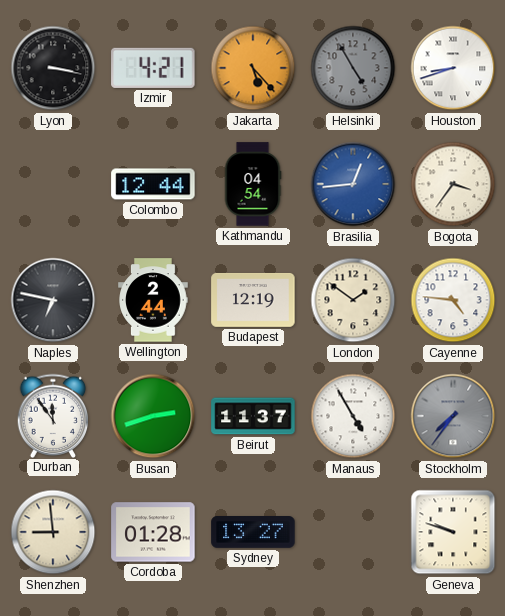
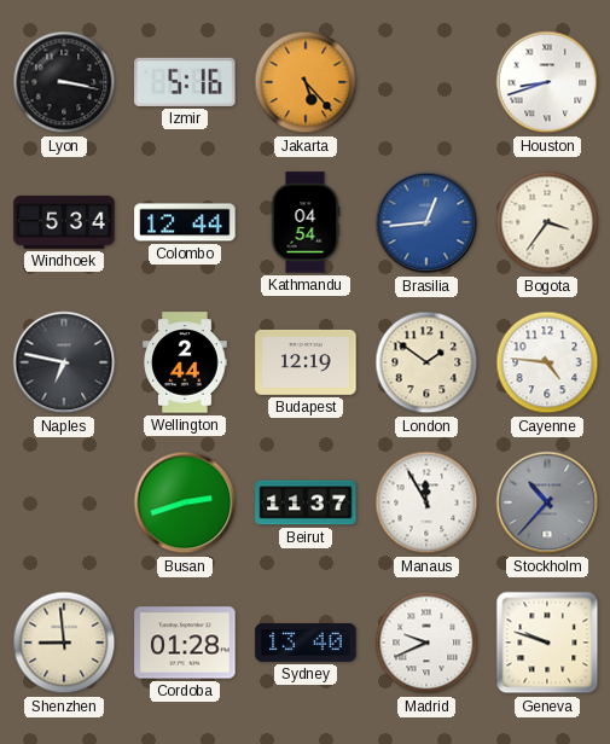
Izmir: 4:21 -> 5:16
Helsinki: 4:55 -> none
Windhoek: none -> 5:34
Durban: 11:54 -> none
Manaus: 4:55 -> 11:55
Stockholm: 7:36 -> 10:37
Sydney: 13:27 -> 13:40
Madrid: none -> 9:41
